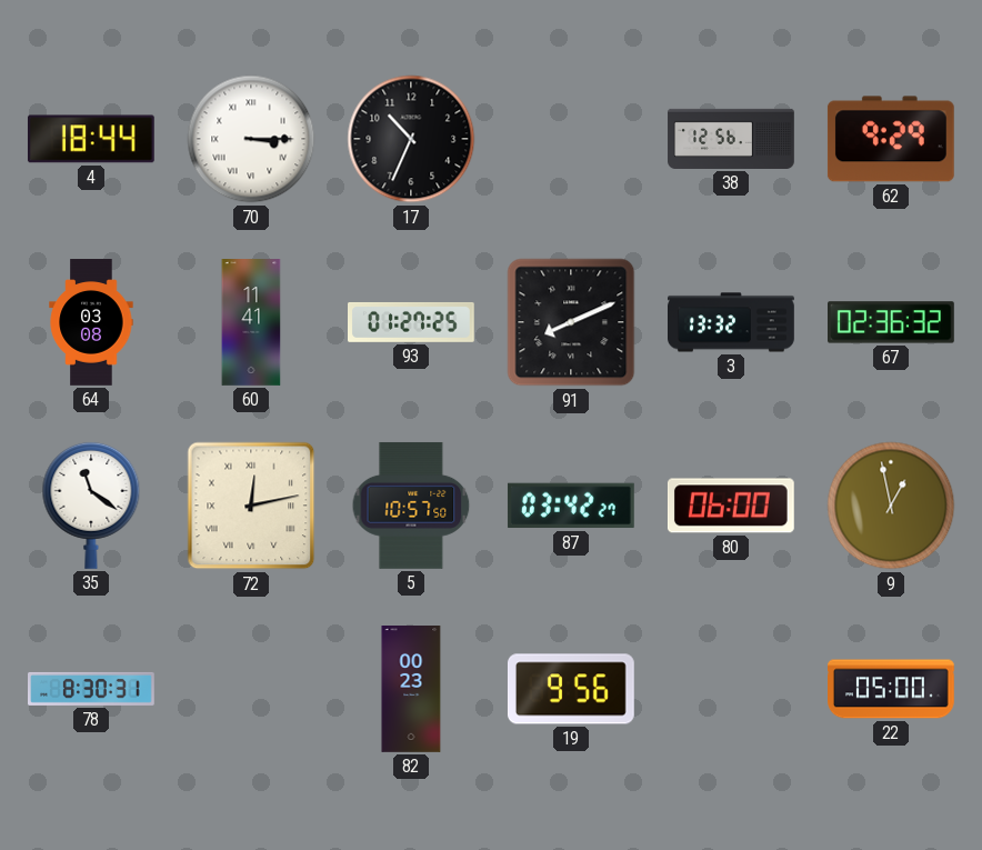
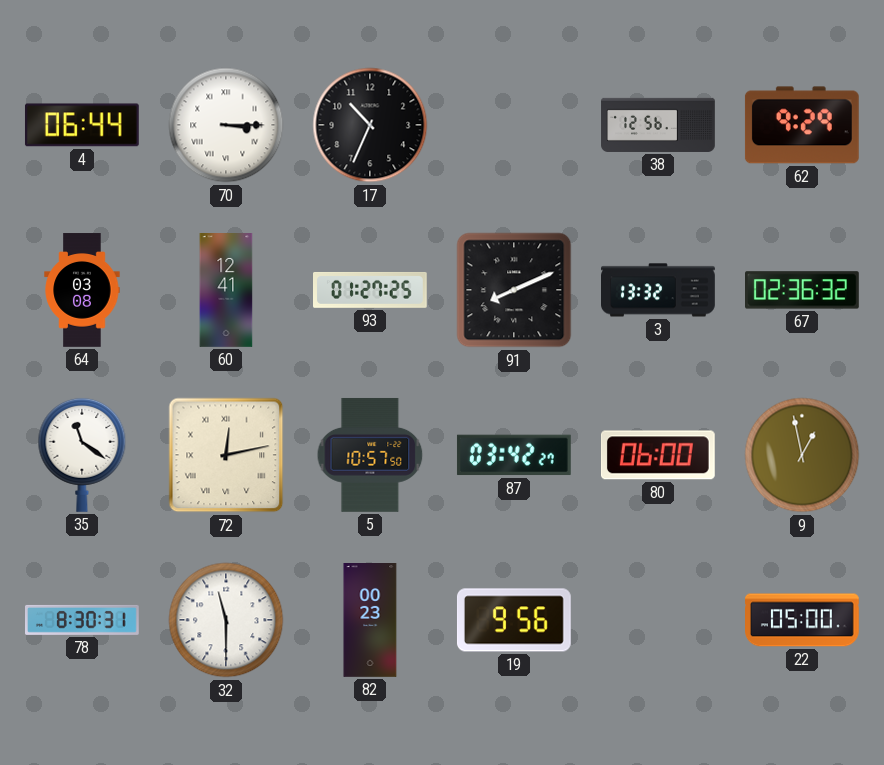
4: 18:44 -> 06:44
60: 11:41 -> 12:41
32: none -> 11:30
